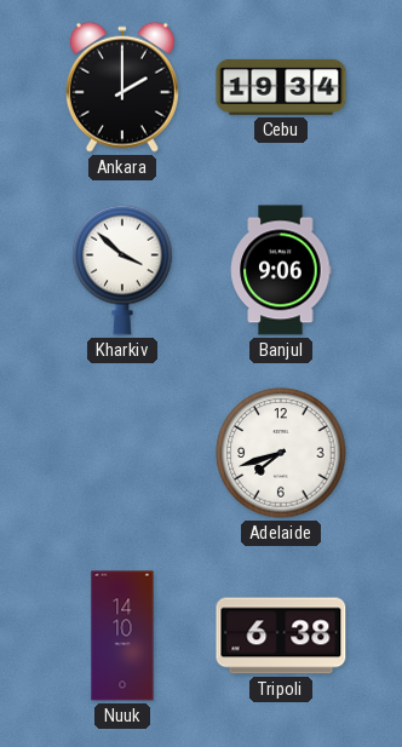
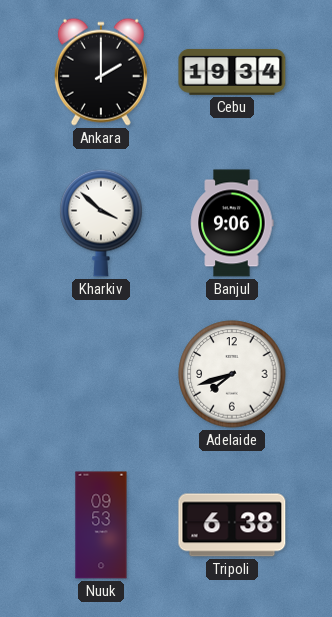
Nuuk: 14:10 -> 09:53
